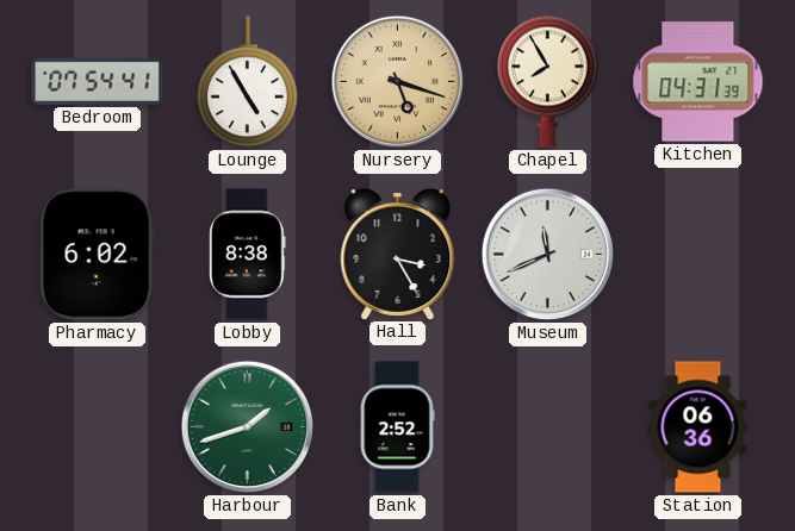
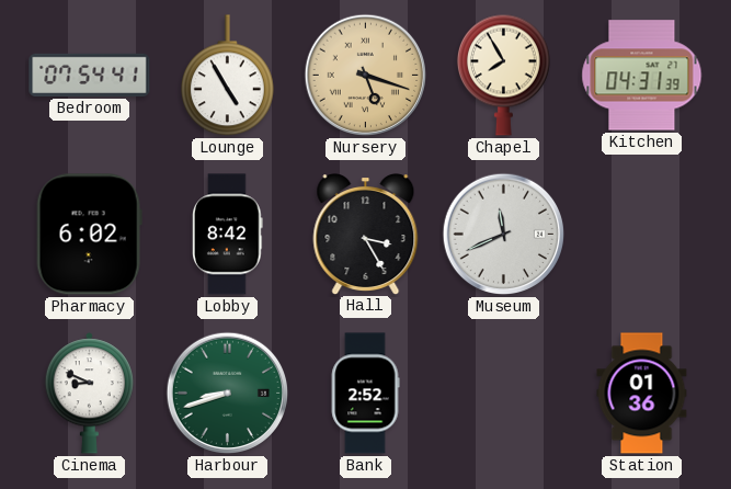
Lobby: 8:38 -> 8:42
Cinema: none -> 8:49
Harbour: 1:42 -> 8:42
Station: 06:36 -> 01:36
